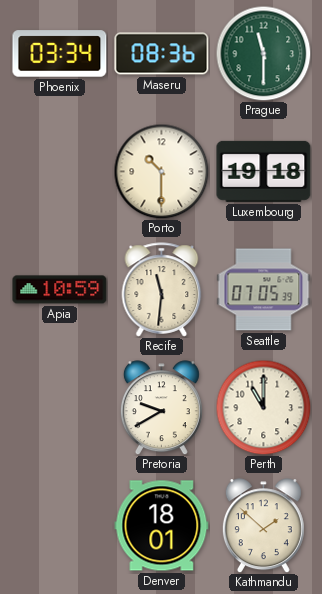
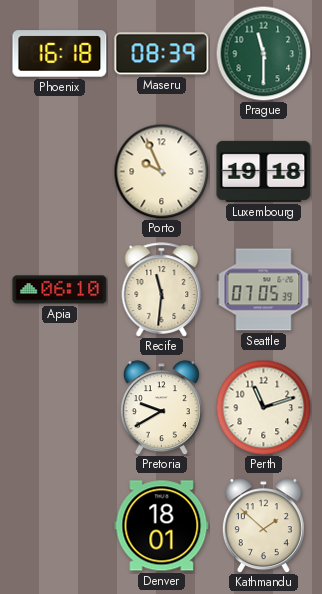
Phoenix: 03:34 -> 16:18
Maseru: 08:36 -> 08:39
Porto: 10:30 -> 9:56
Apia: 10:59 -> 06:10
Perth: 11:00 -> 11:12
